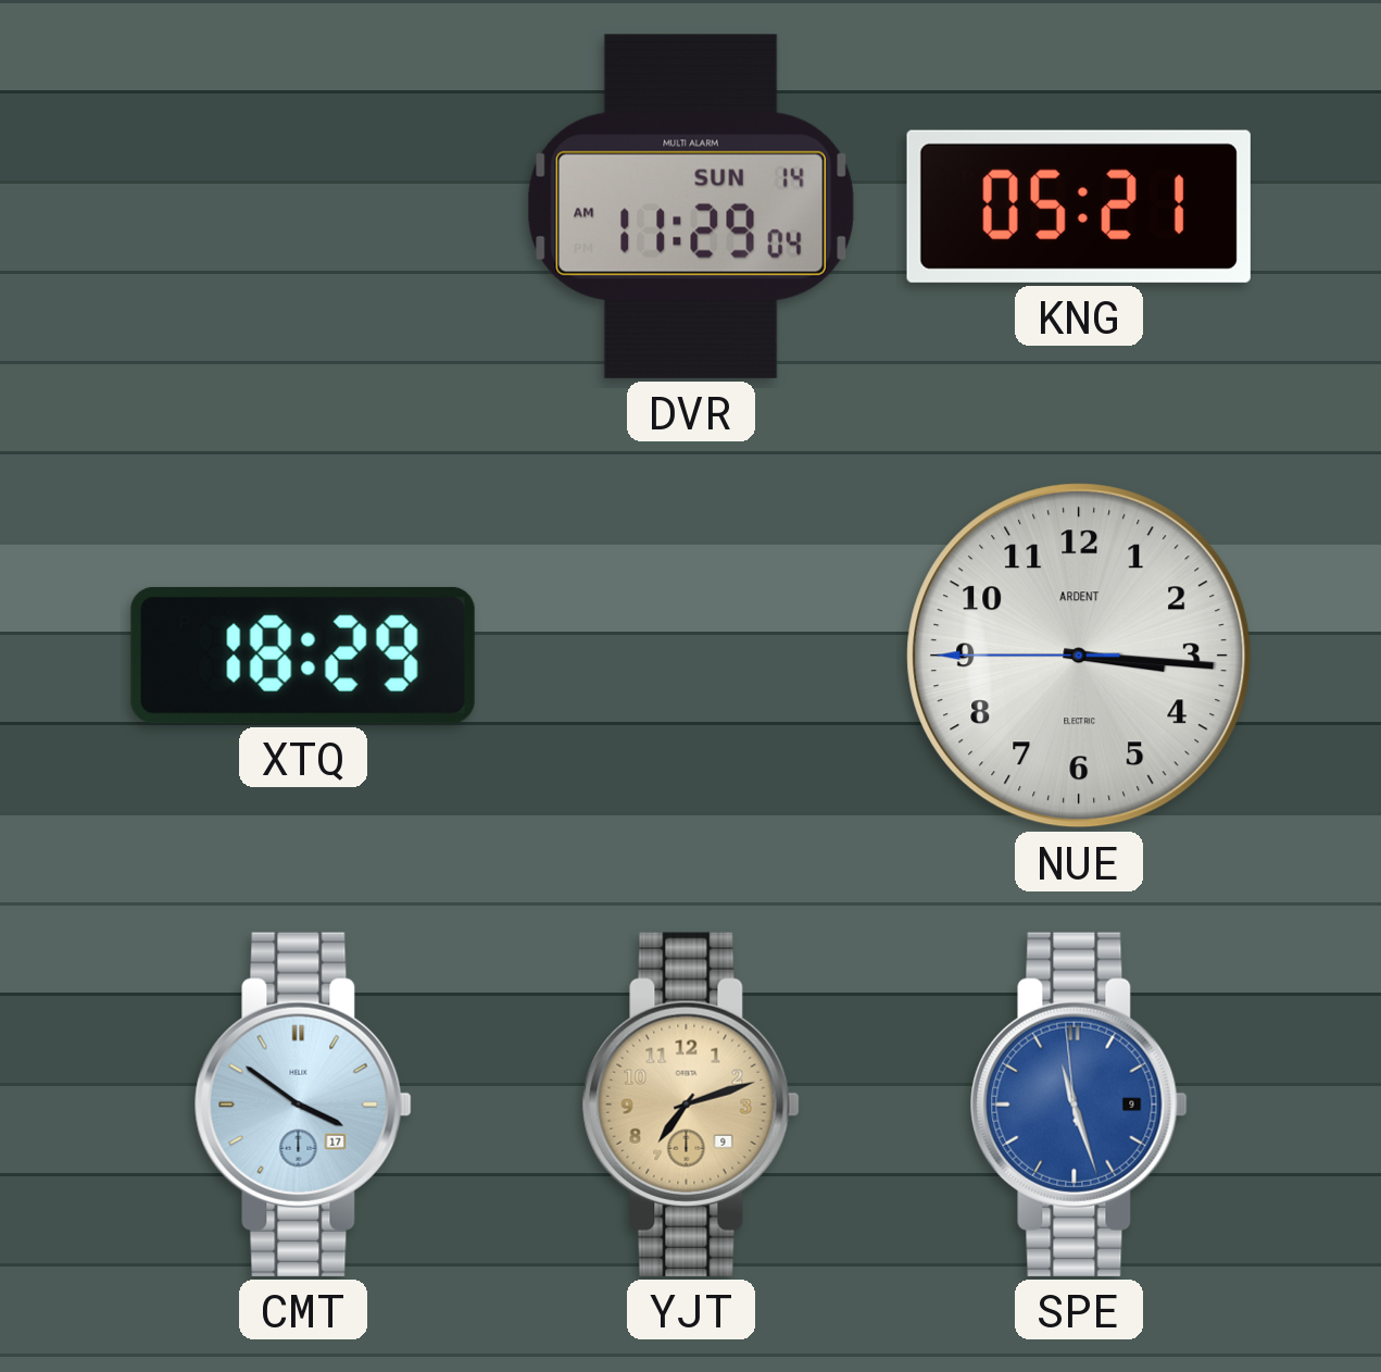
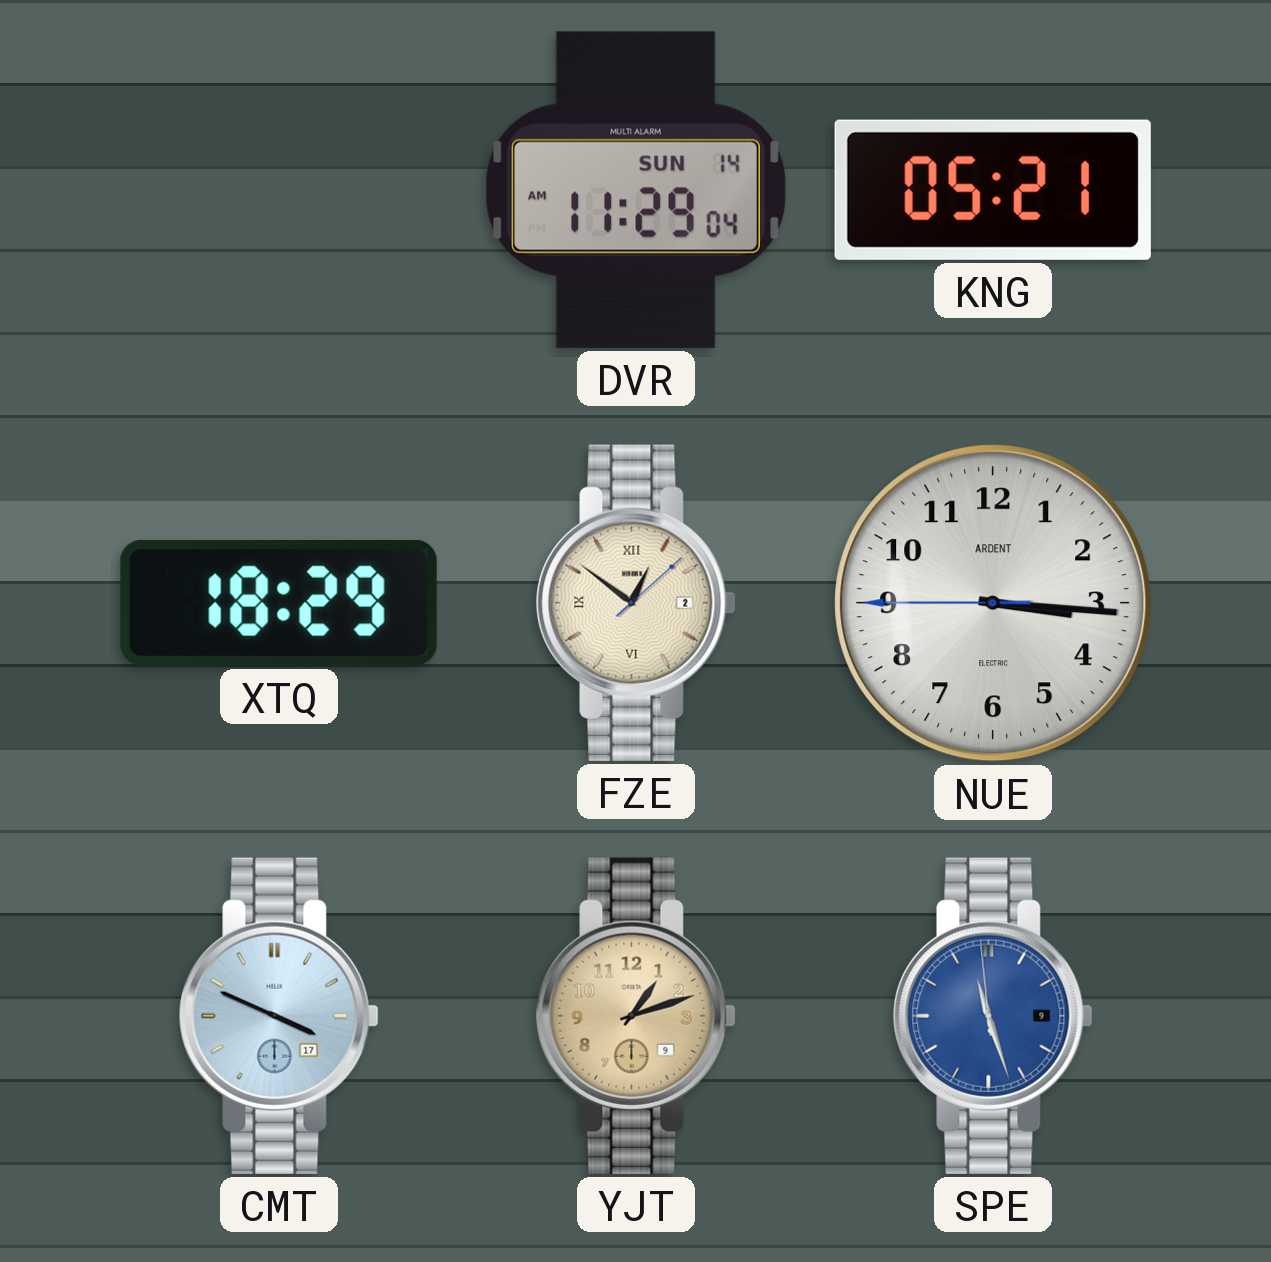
FZE: none -> 12:51
CMT: 3:51 -> 3:49
YJT: 7:12 -> 1:12
